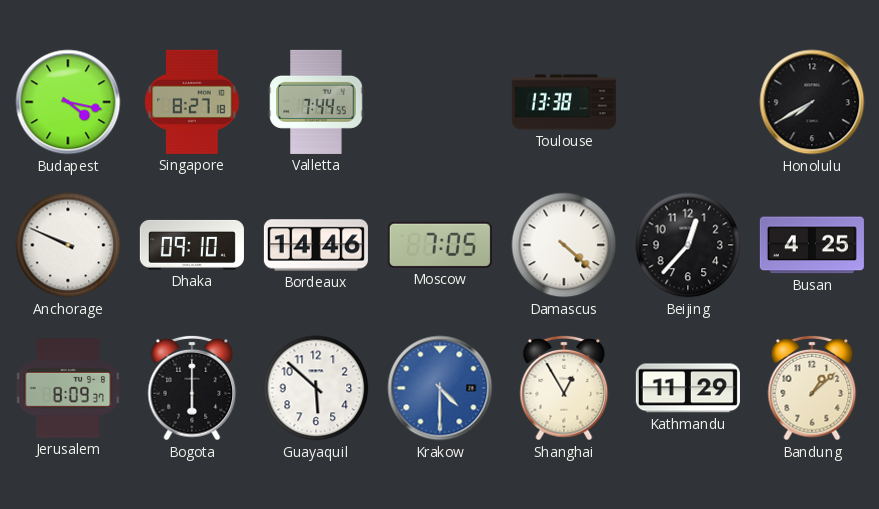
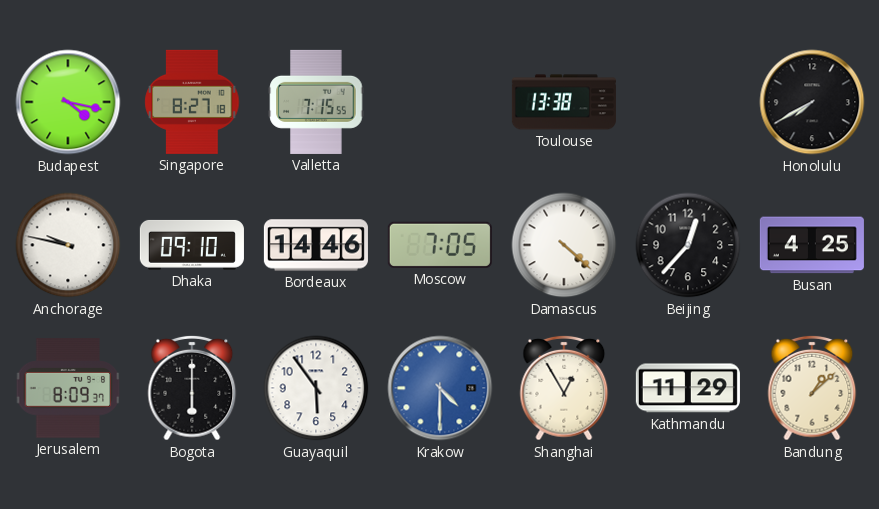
Valletta: 7:44 -> 7:15
Anchorage: 9:49 -> 9:47
Guayaquil: 5:52 -> 5:54
